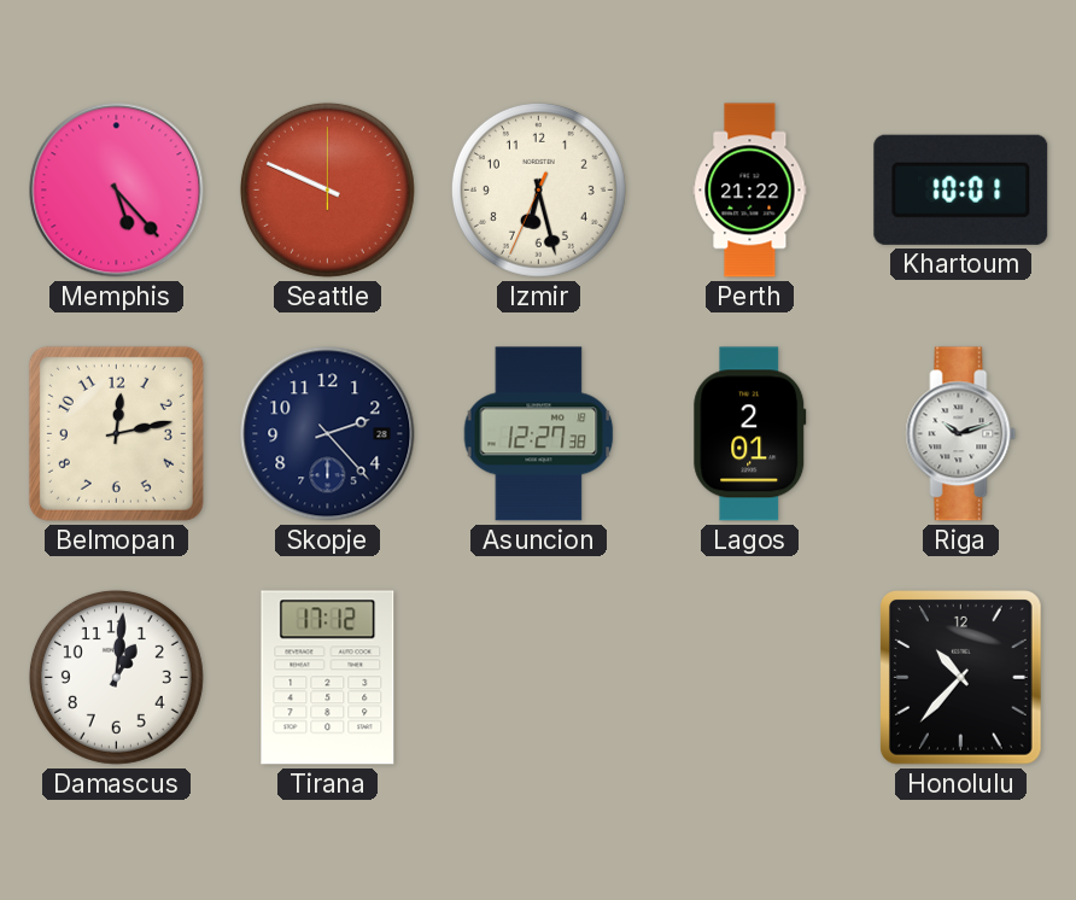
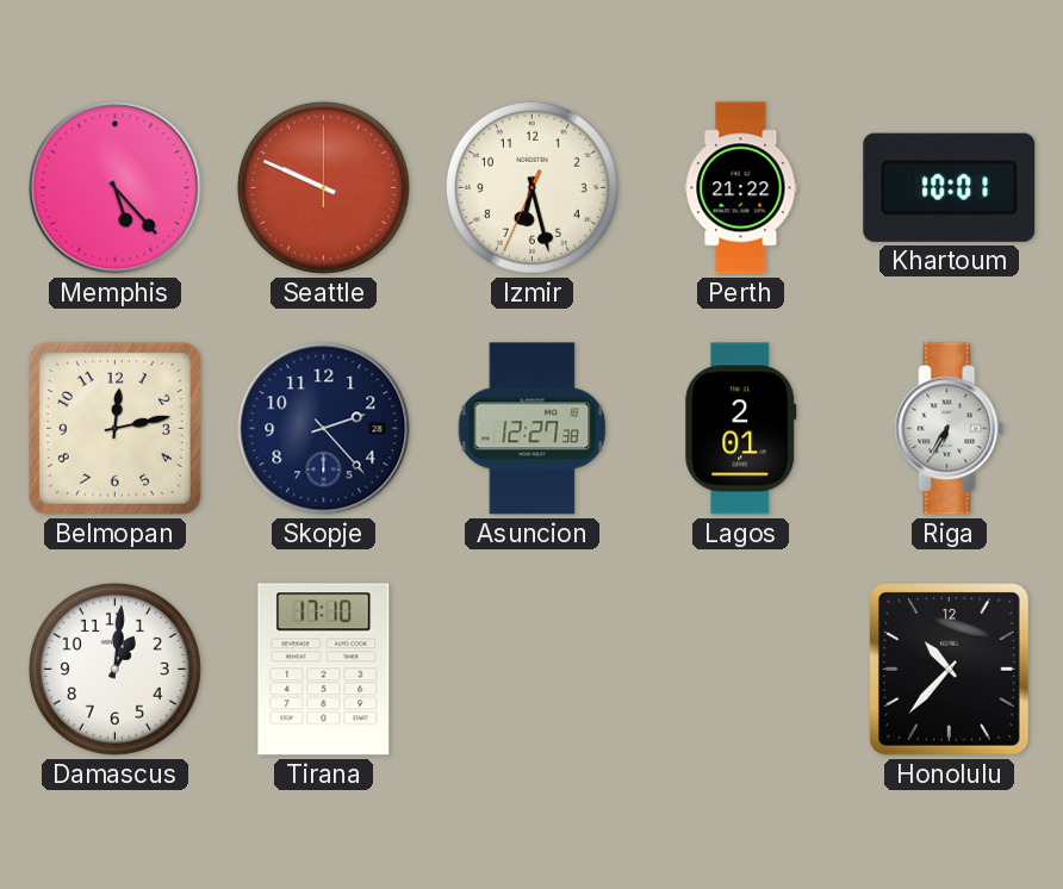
Riga: 10:12 -> 6:35
Tirana: 17:12 -> 17:10
